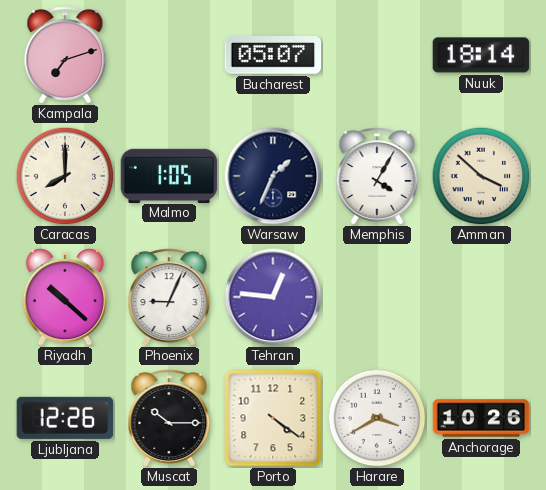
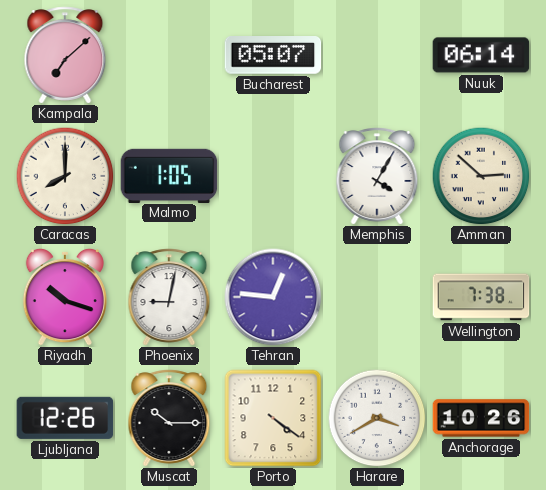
Kampala: 7:12 -> 7:08
Nuuk: 18:14 -> 06:14
Warsaw: 1:34 -> none
Amman: 3:52 -> 2:52
Riyadh: 10:22 -> 10:18
Phoenix: 9:04 -> 9:02
Wellington: none -> 7:38
